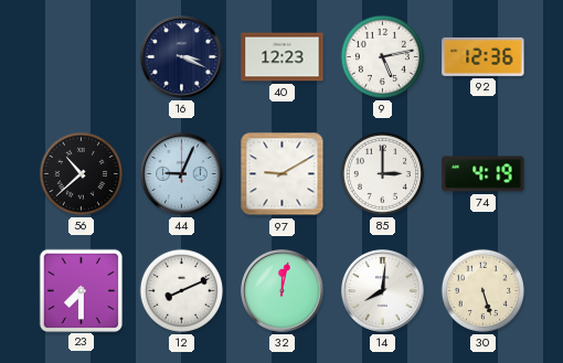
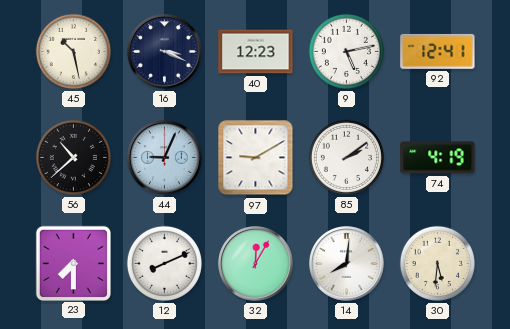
45: none -> 10:28
92: 12:36 -> 12:41
85: 3:00 -> 2:09
32: 12:02 -> 12:05
30: 5:27 -> 5:31
